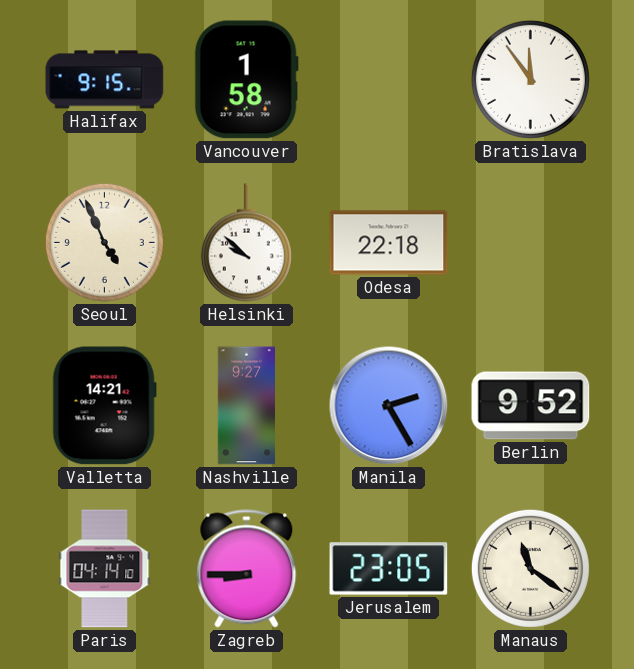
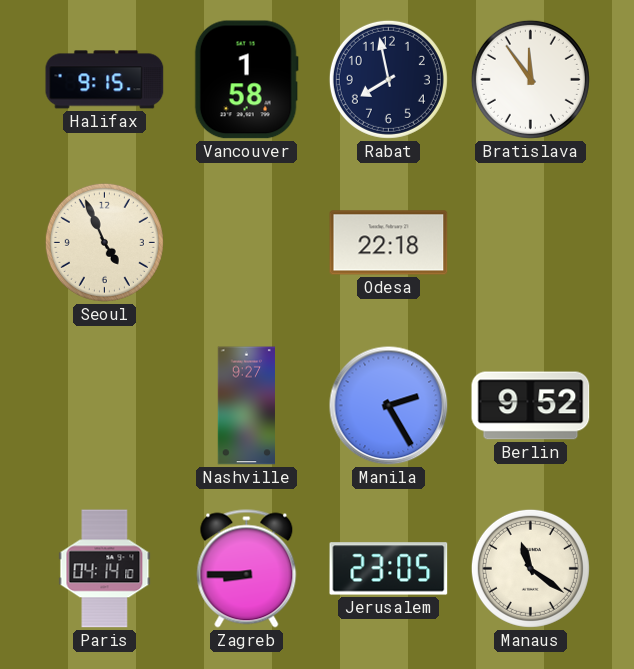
Rabat: none -> 7:58
Helsinki: 9:52 -> none
Valletta: 14:21 -> none
